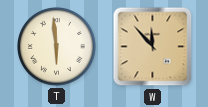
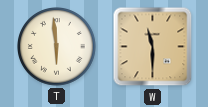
W: 11:53 -> 11:30
